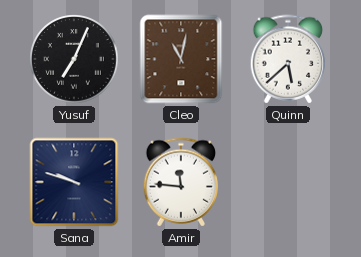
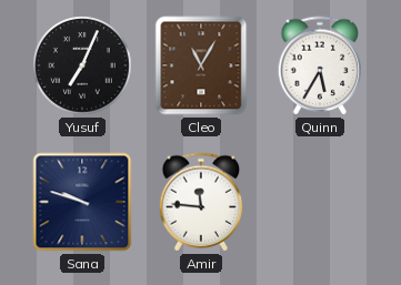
Cleo: 11:02 -> 11:05
Quinn: 5:38 -> 5:35
